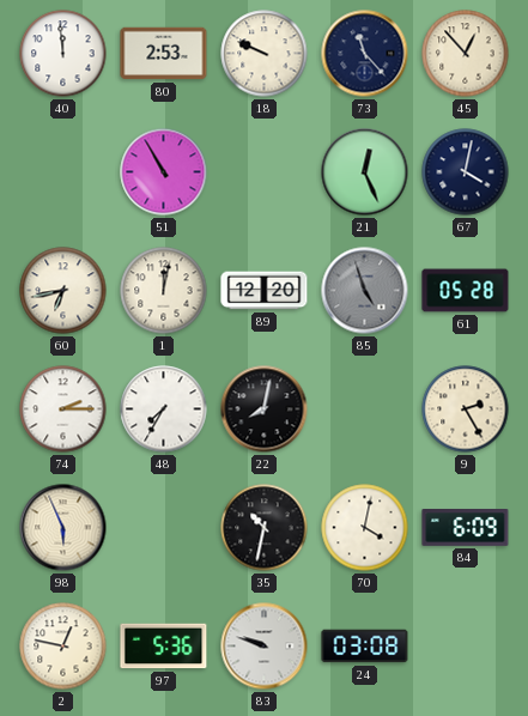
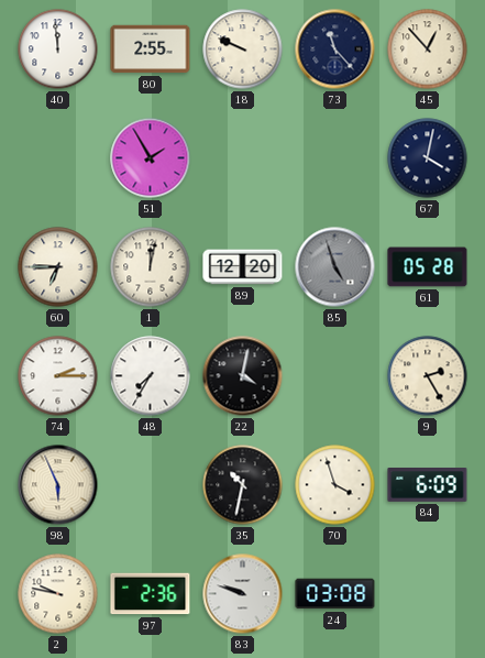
80: 2:53 -> 2:55
51: 10:55 -> 1:55
21: 12:26 -> none
60: 6:43 -> 6:45
22: 8:02 -> 4:02
70: 4:02 -> 3:57
2: 12:47 -> 9:47
97: 5:36 -> 2:36
